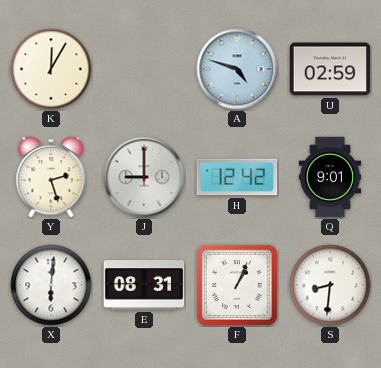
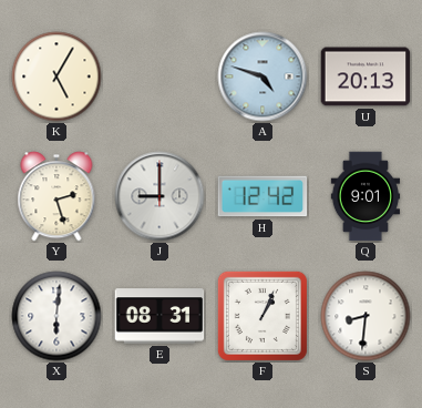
K: 12:05 -> 5:05
U: 02:59 -> 20:13
